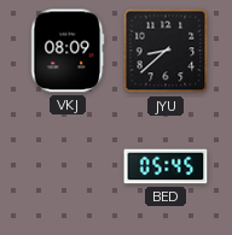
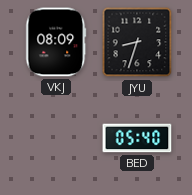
JYU: 8:38 -> 8:33
BED: 05:45 -> 05:40
